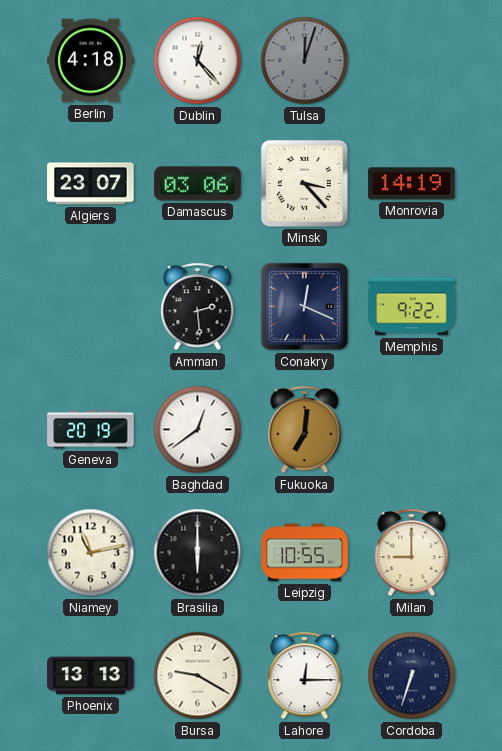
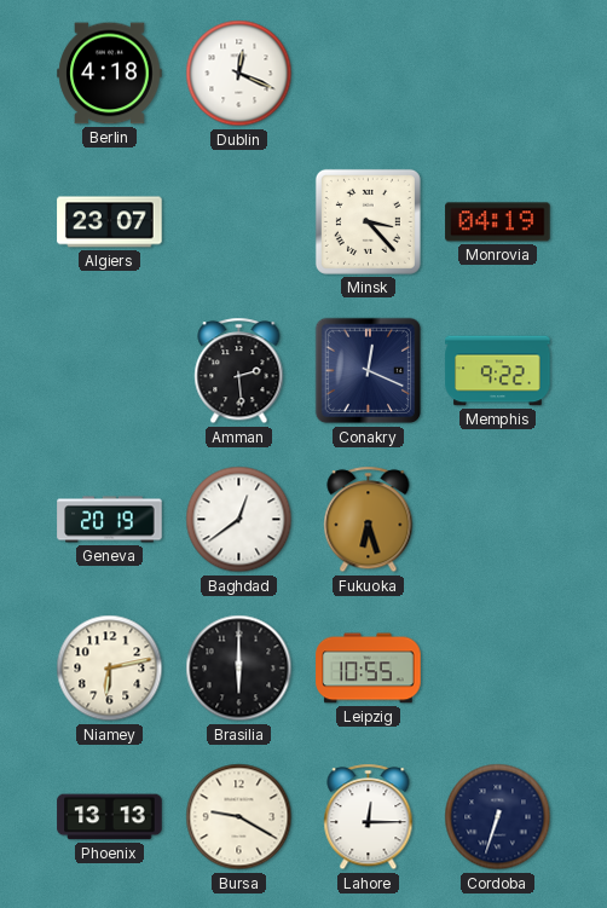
Dublin: 12:23 -> 12:19
Tulsa: 12:03 -> none
Damascus: 03:06 -> none
Monrovia: 14:19 -> 04:19
Fukuoka: 7:01 -> 6:27
Niamey: 11:13 -> 6:13
Milan: 9:00 -> none
